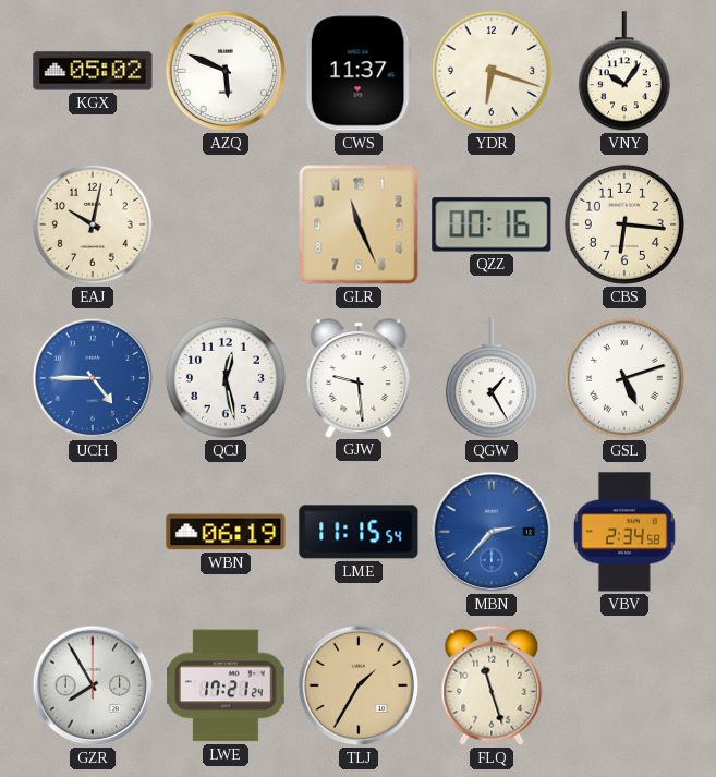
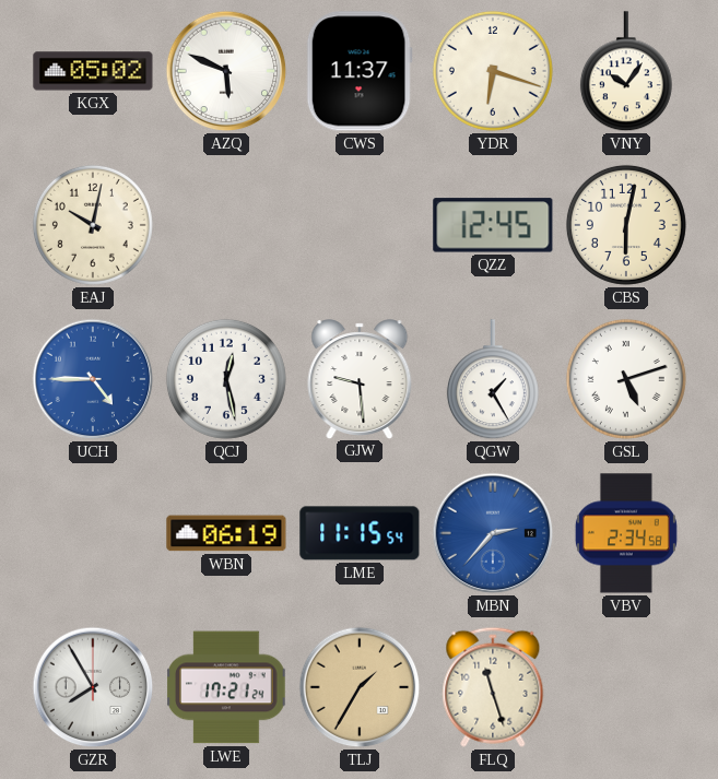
GLR: 11:26 -> none
QZZ: 00:16 -> 12:45
CBS: 6:16 -> 6:02
